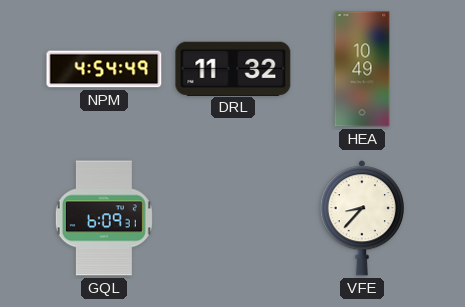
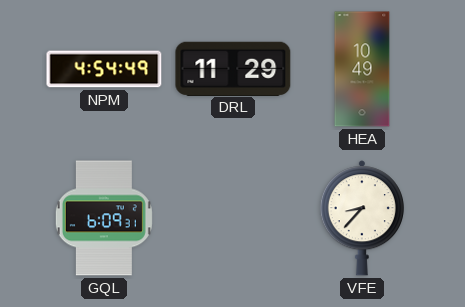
DRL: 11:32 -> 11:29
